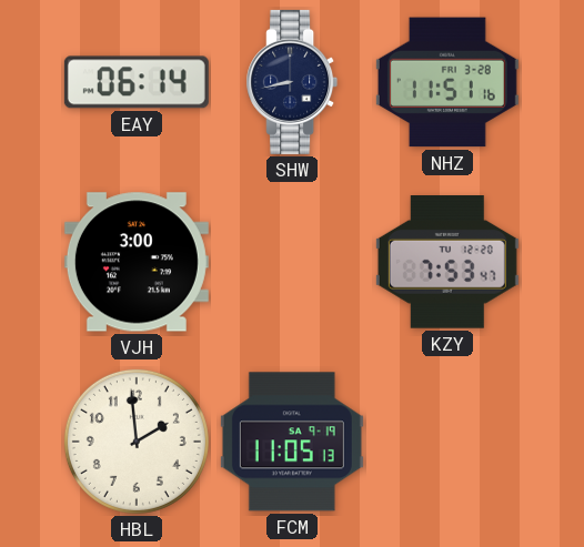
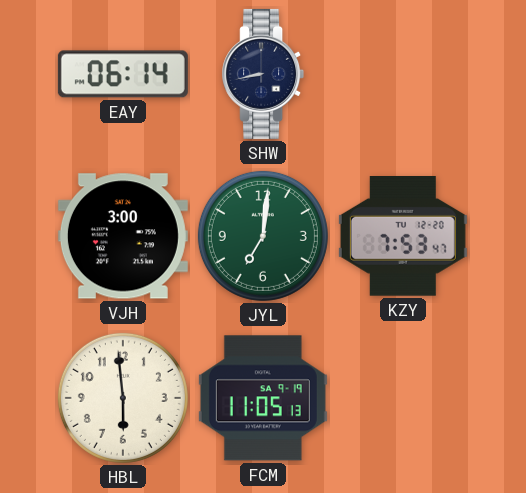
NHZ: 11:51 -> none
JYL: none -> 7:01
HBL: 1:59 -> 5:59
